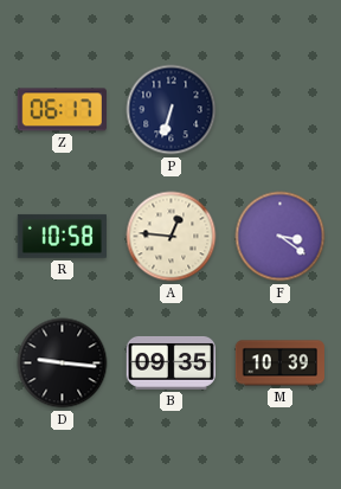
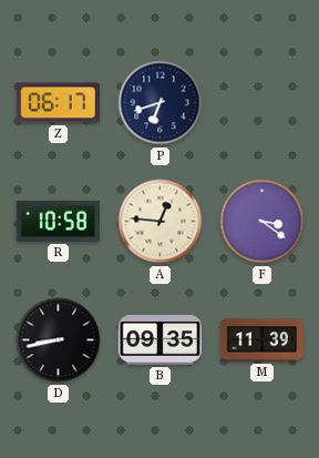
P: 6:33 -> 6:42
D: 9:16 -> 8:43
M: 10:39 -> 11:39
